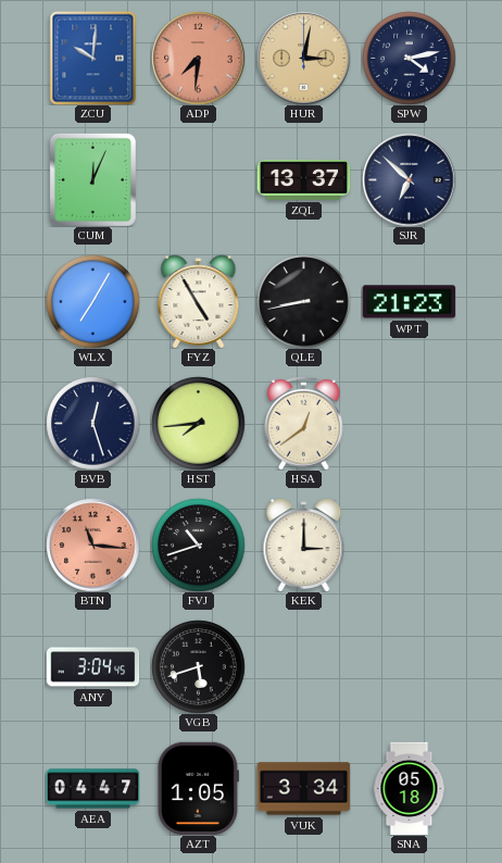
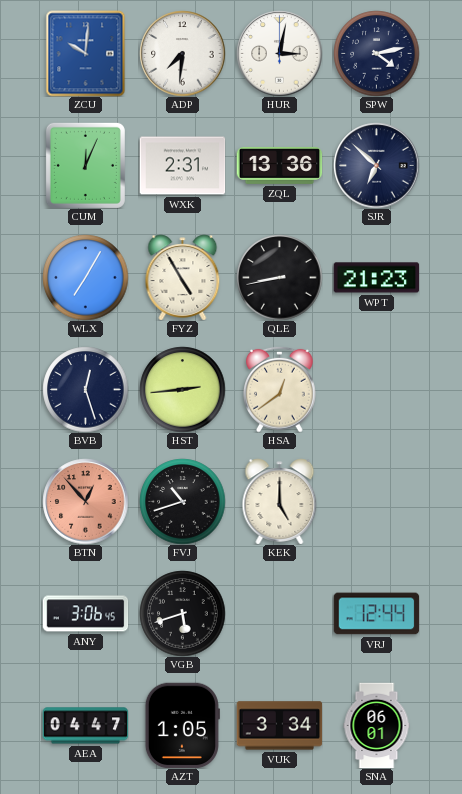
ADP dial: salmon -> white
HUR dial: champagne -> white
WXK: none -> 2:31
ZQL: 13:37 -> 13:36
HST: 7:44 -> 2:44
BTN: 11:16 -> 12:53
KEK: 3:00 -> 5:00
ANY: 3:04 -> 3:06
VRJ: none -> 12:44
SNA: 05:18 -> 06:01
